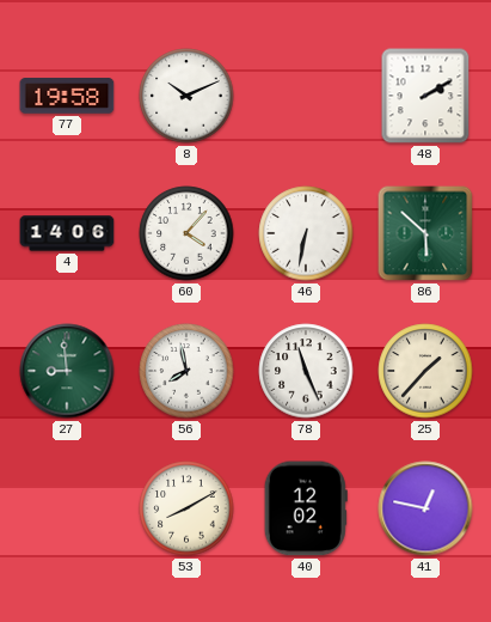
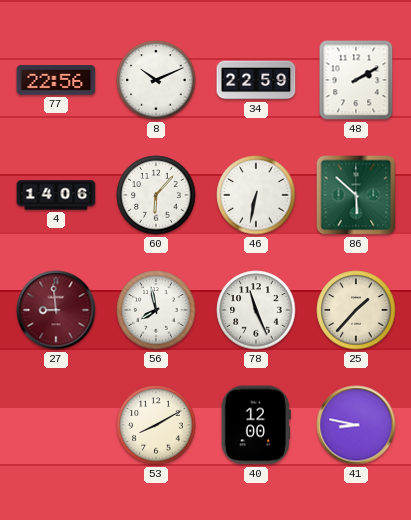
77: 19:58 -> 22:56
34: none -> 22:59
60: 4:07 -> 6:07
27 dial: green -> burgundy
40: 12:02 -> 12:00
41: 12:47 -> 8:47
